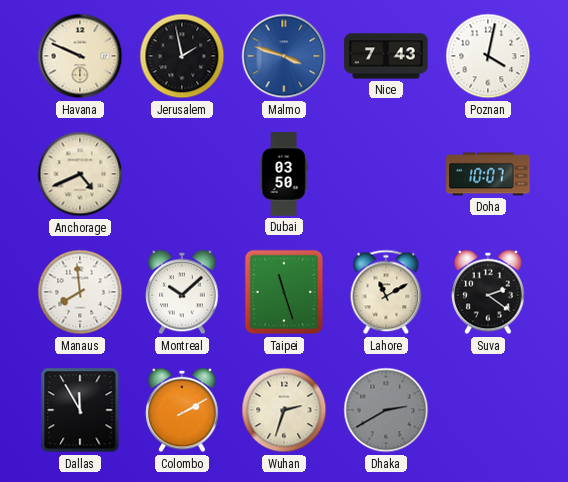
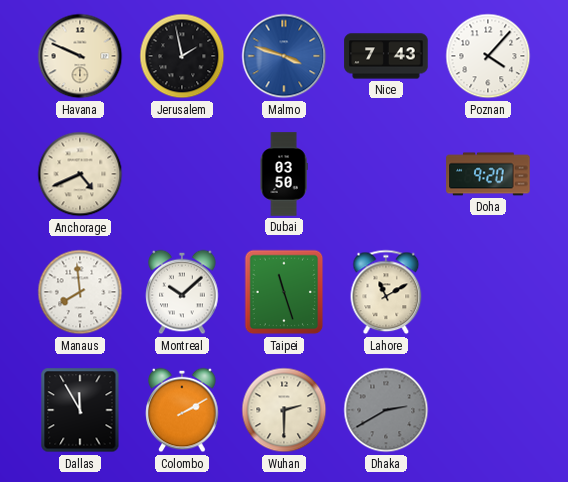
Poznan: 4:02 -> 4:07
Doha: 10:07 -> 9:20
Suva: 2:21 -> none
Wuhan: 2:33 -> 2:30
